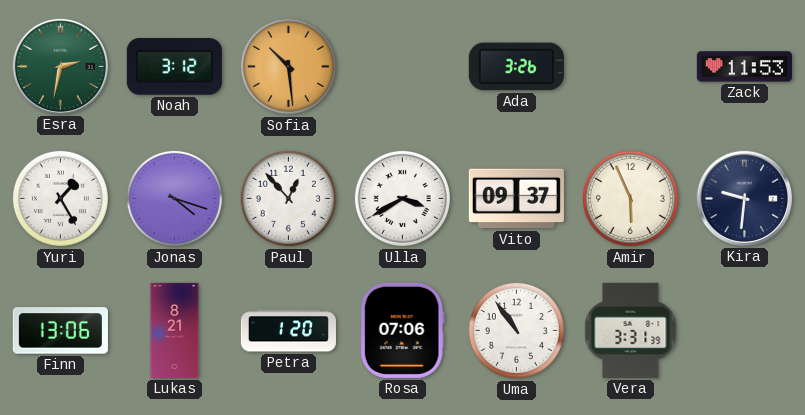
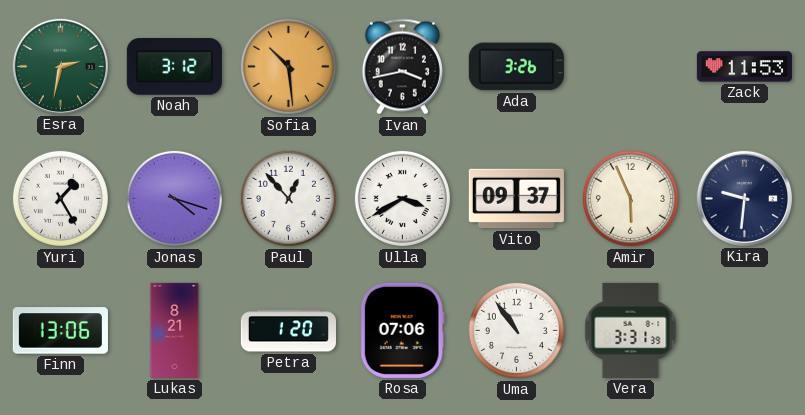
Ivan: none -> 3:43
